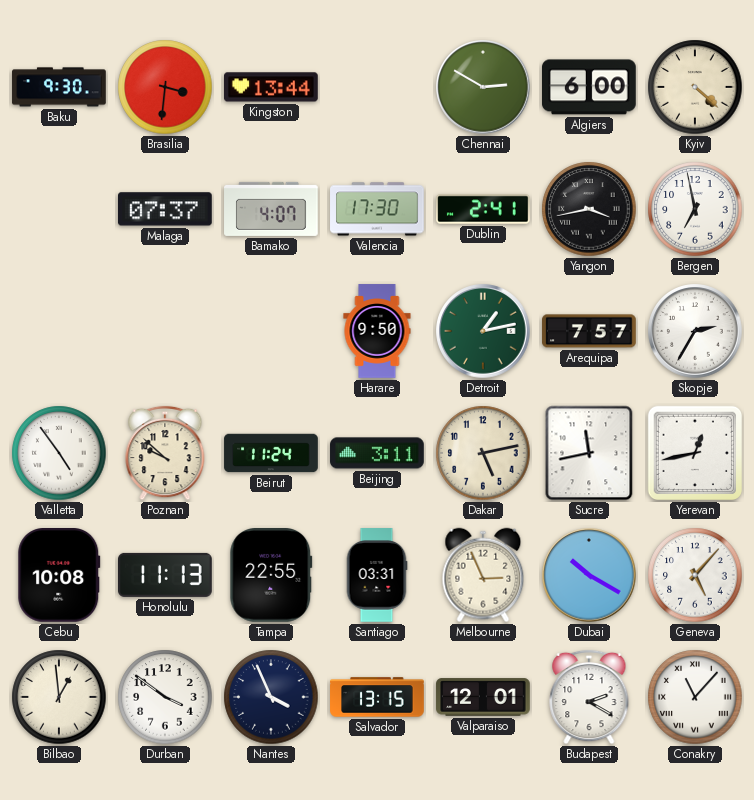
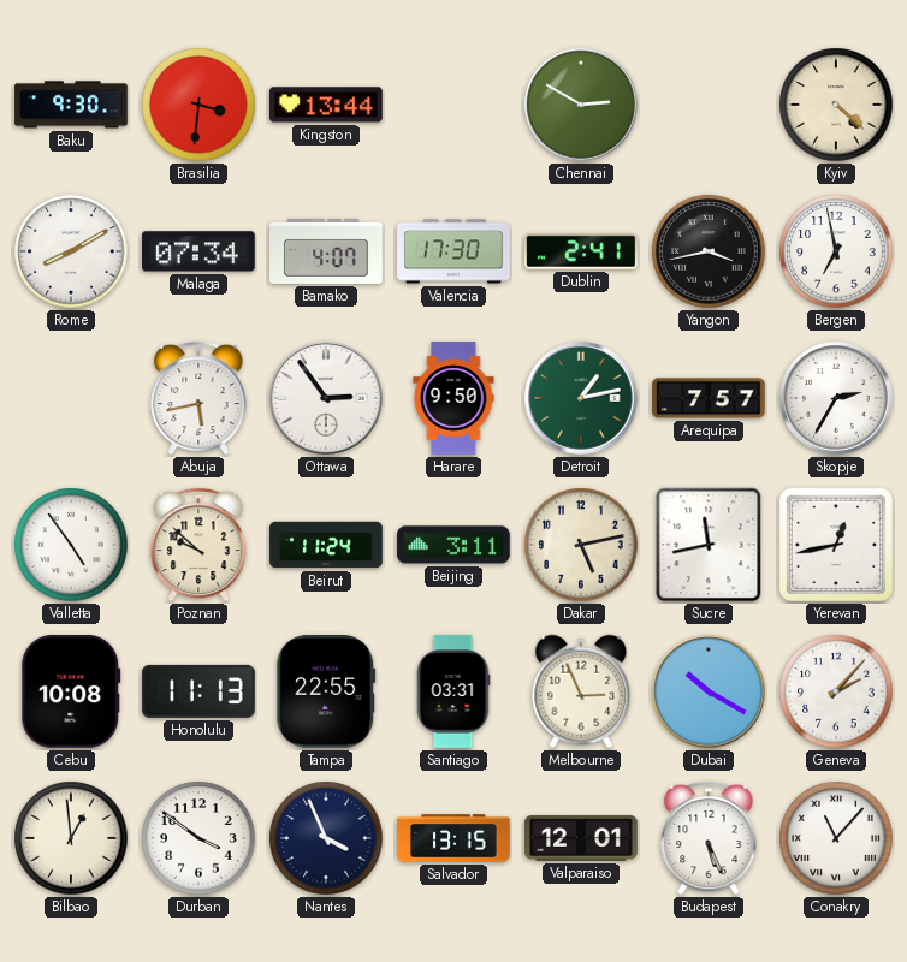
Algiers: 6:00 -> none
Rome: none -> 8:10
Malaga: 07:37 -> 07:34
Abuja: none -> 5:43
Ottawa: none -> 2:54
Geneva: 5:07 -> 2:07
Budapest: 2:20 -> 5:26
